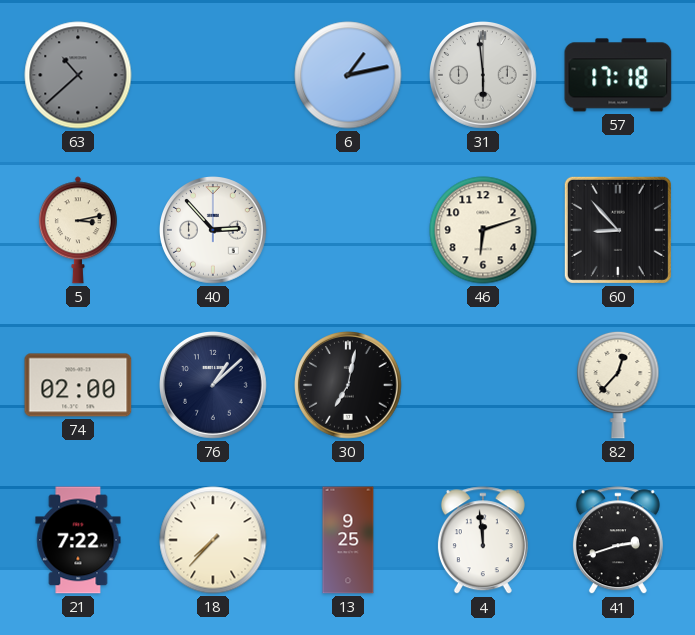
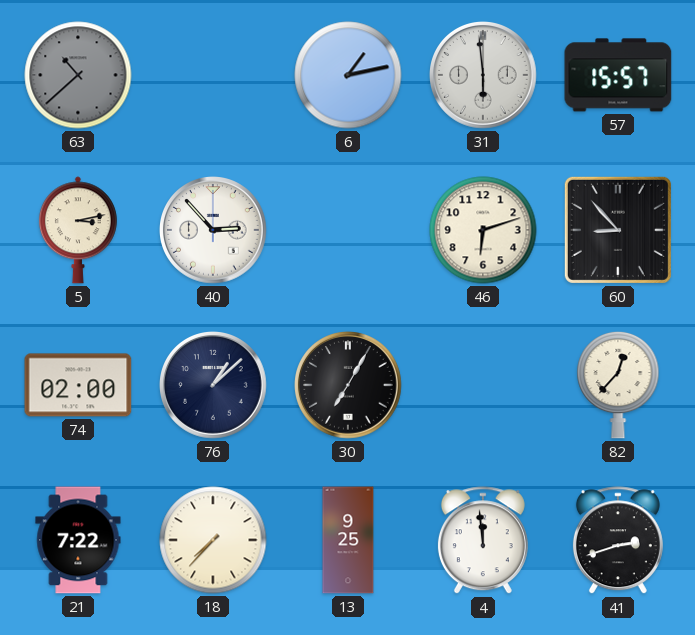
57: 17:18 -> 15:57
30: 7:02 -> 7:05
